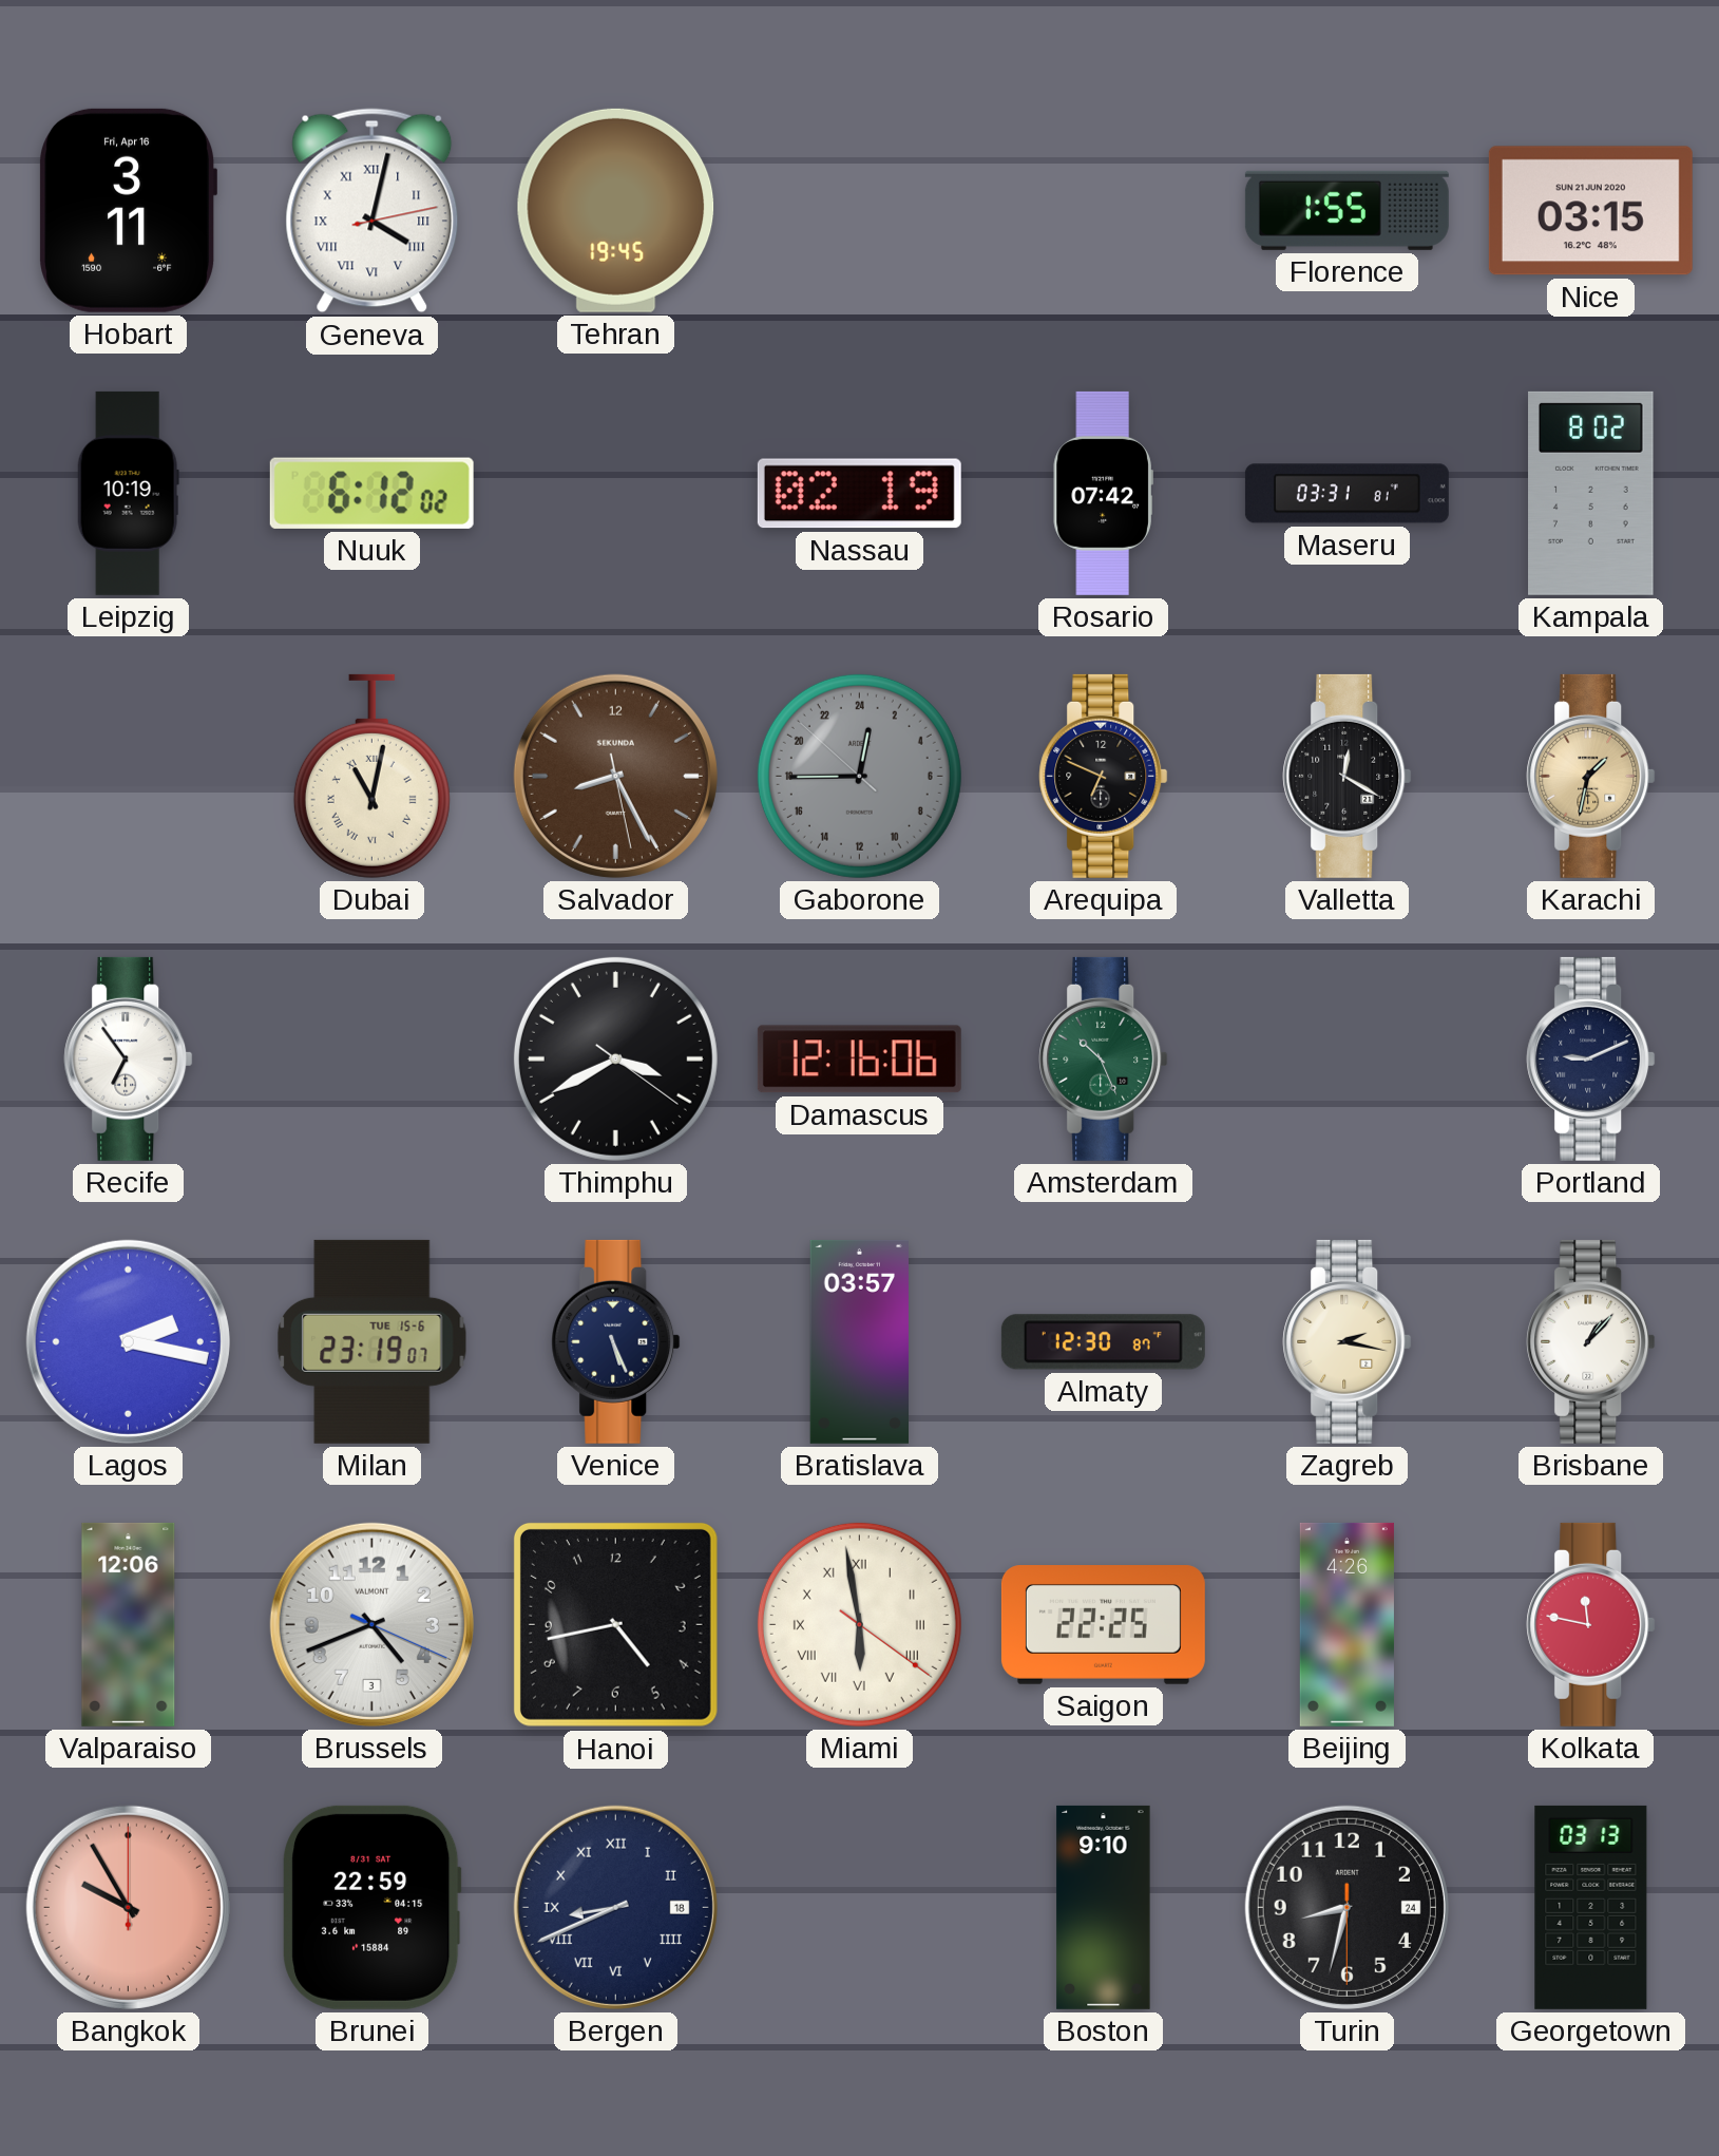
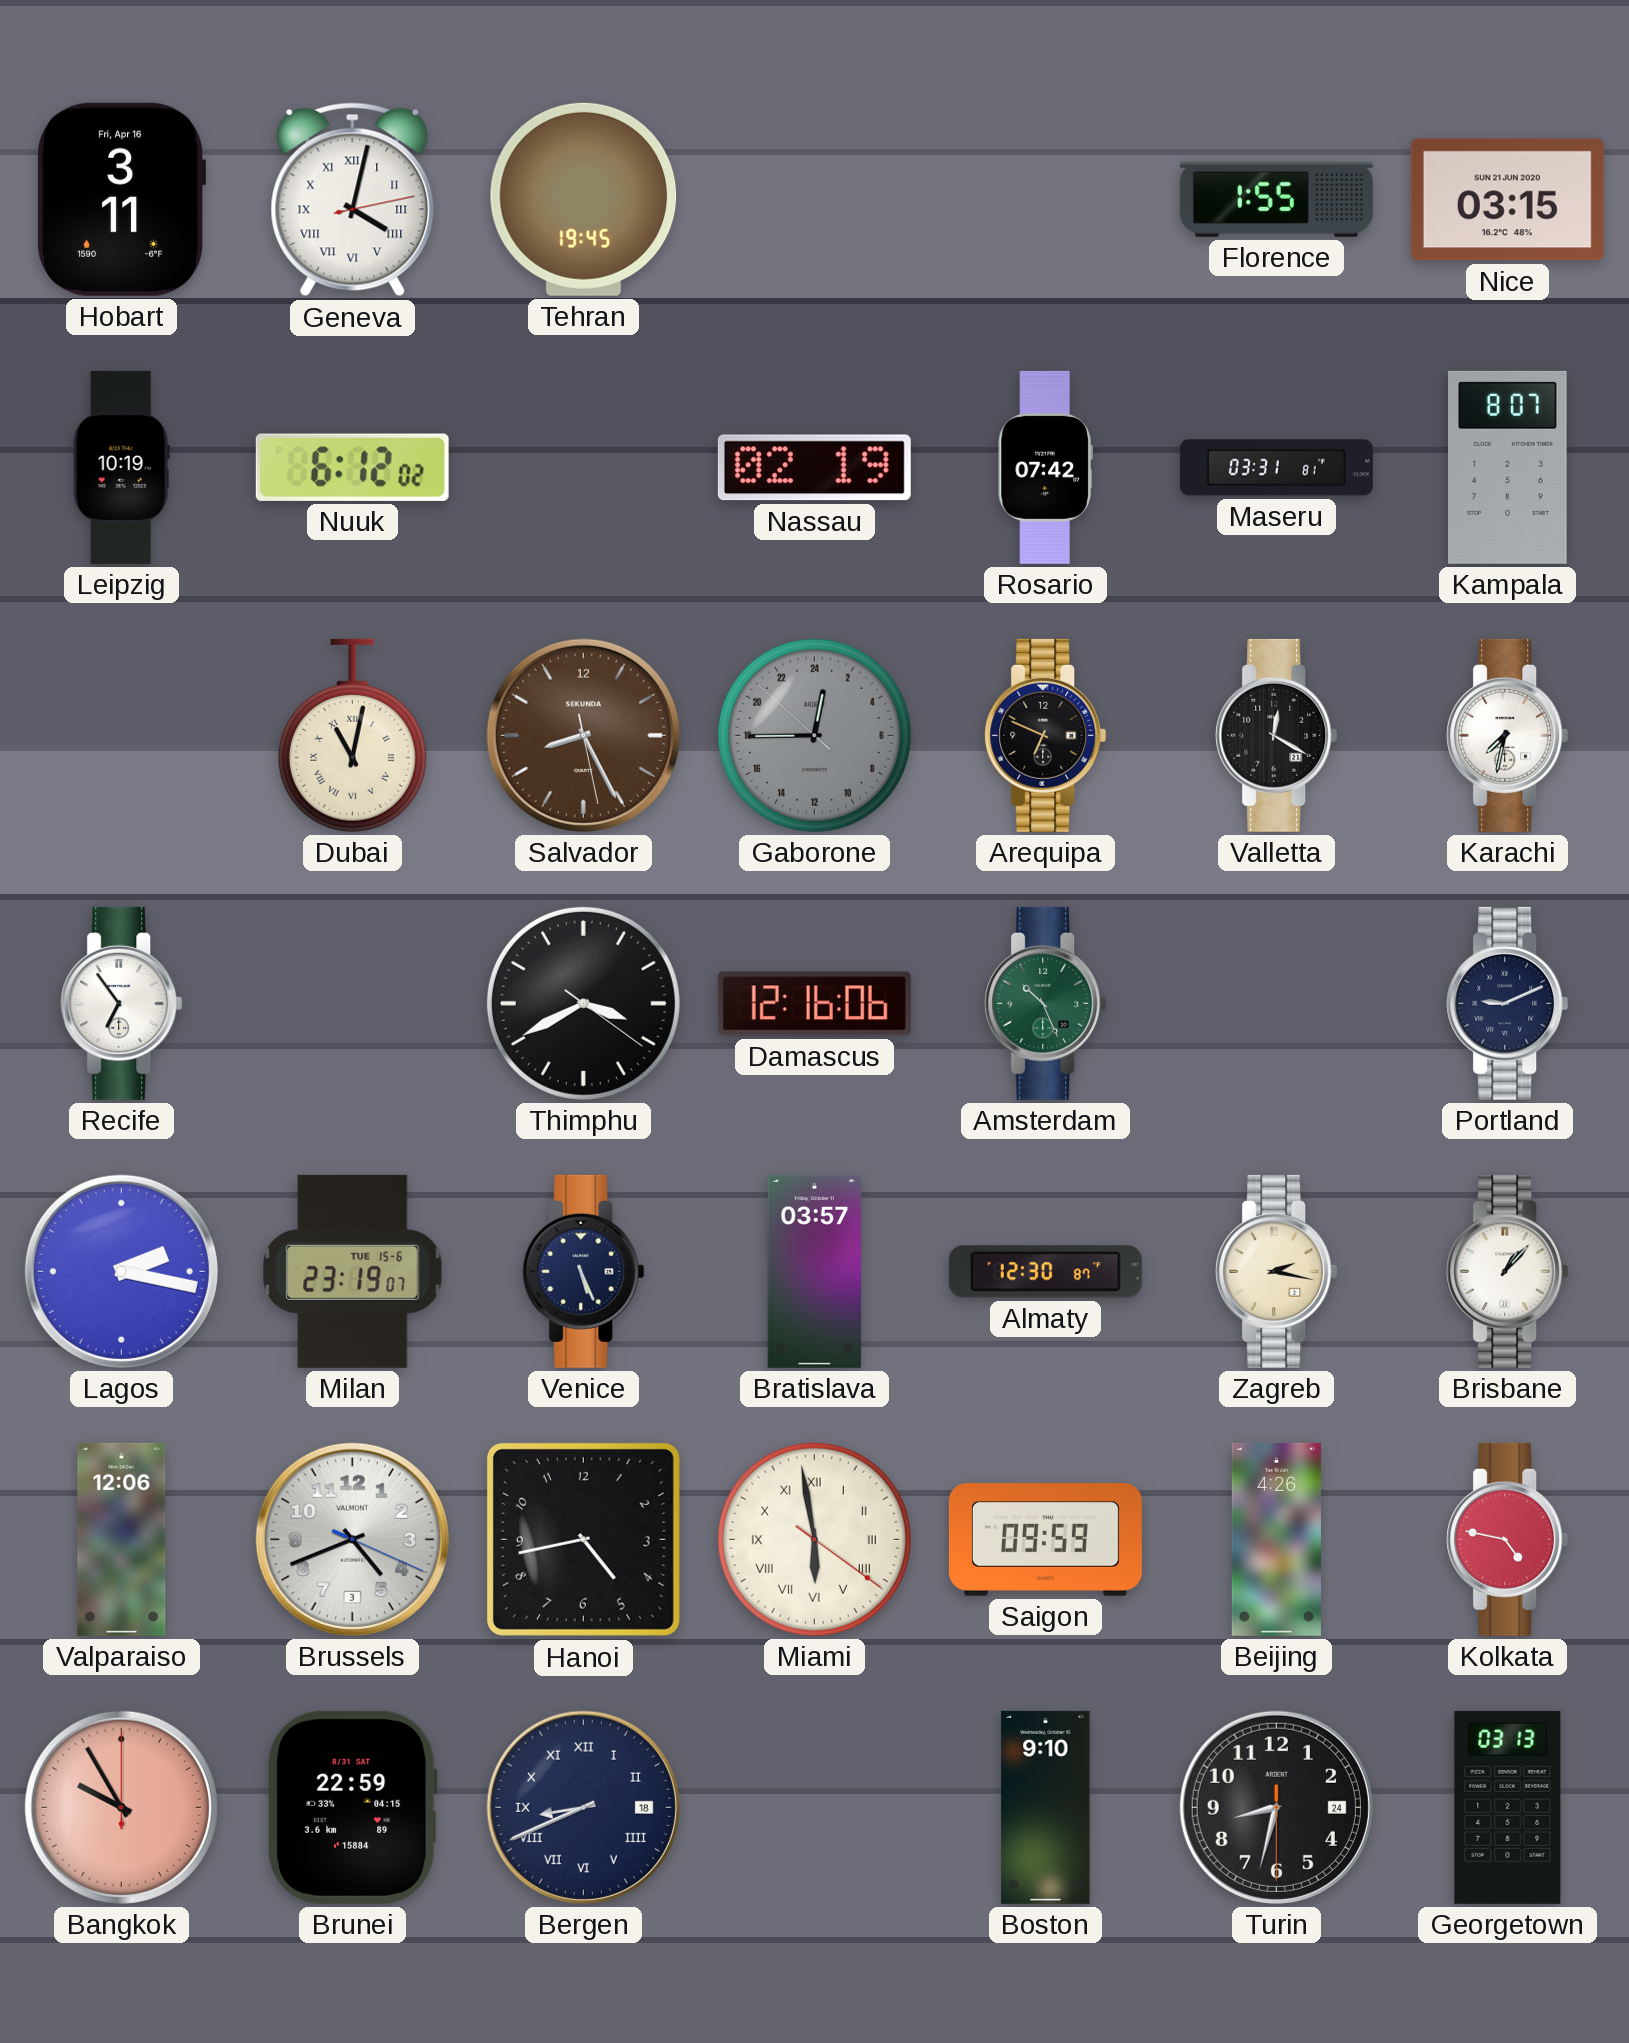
Kampala: 8:02 -> 8:07
Karachi: 1:32 -> 7:32
Karachi dial: champagne -> white
Saigon: 22:25 -> 09:59
Kolkata: 11:47 -> 4:47
